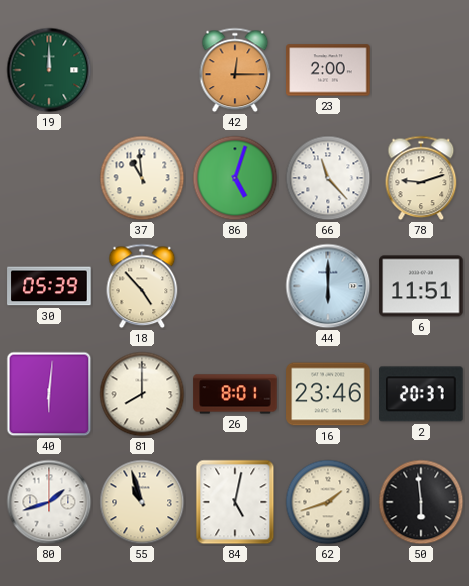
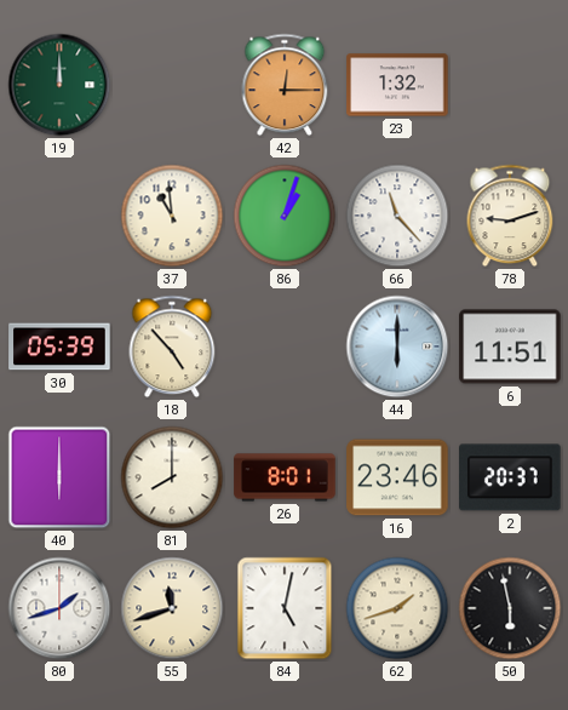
23: 2:00 -> 1:32
86: 5:03 -> 1:03
40: 6:01 -> 6:00
55: 10:57 -> 11:42
50: 5:59 -> 5:58
